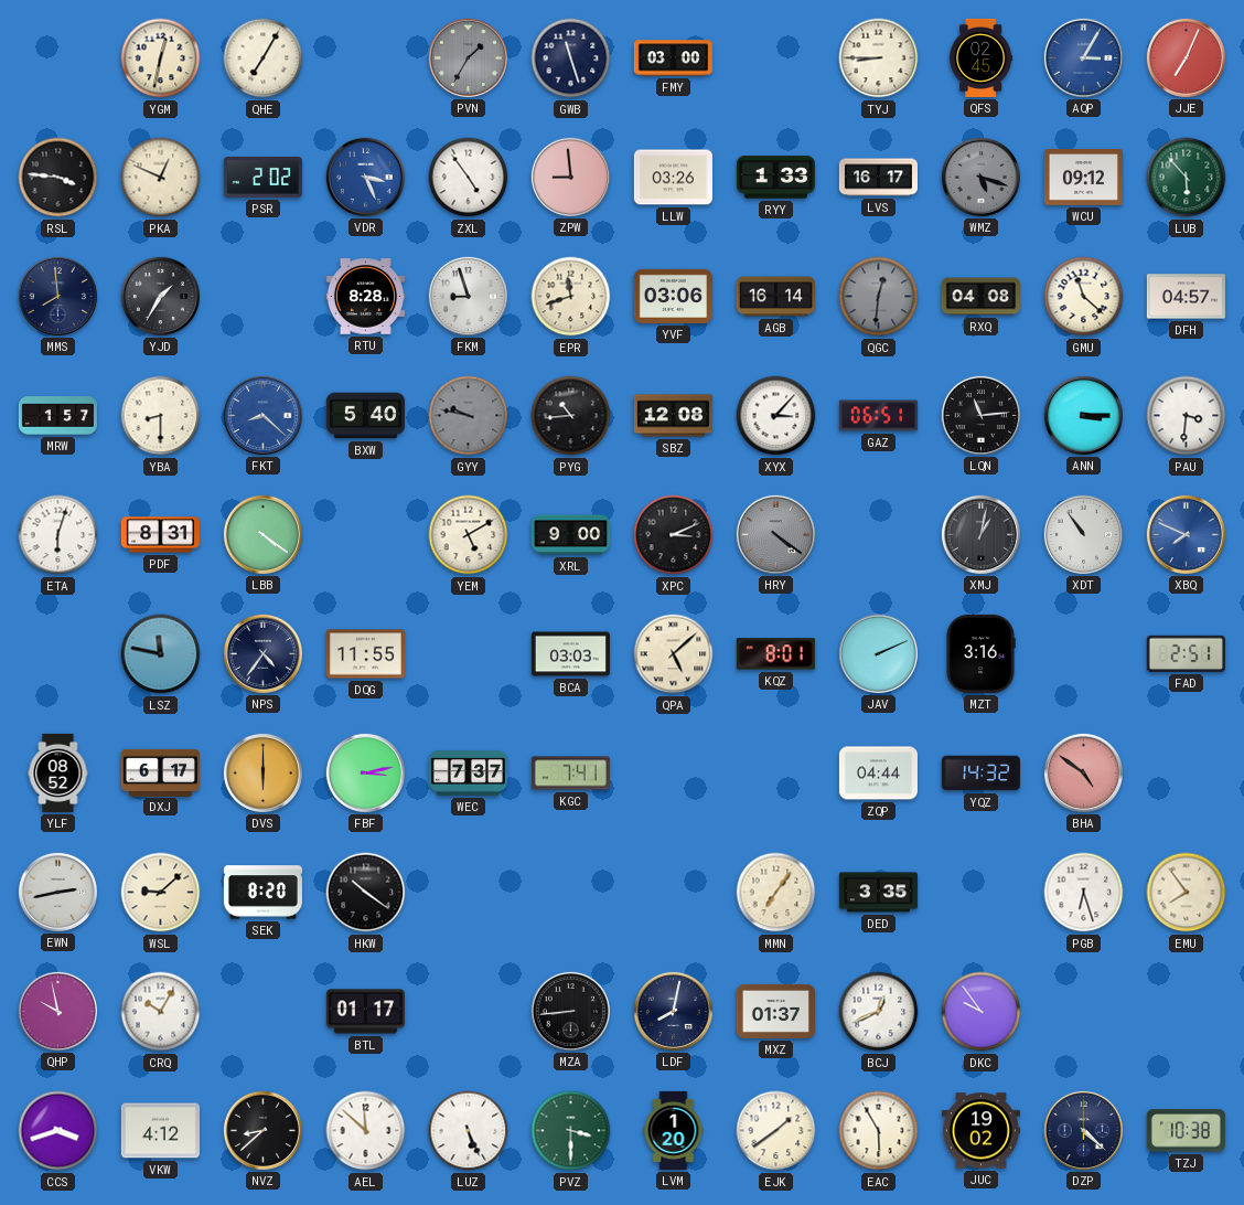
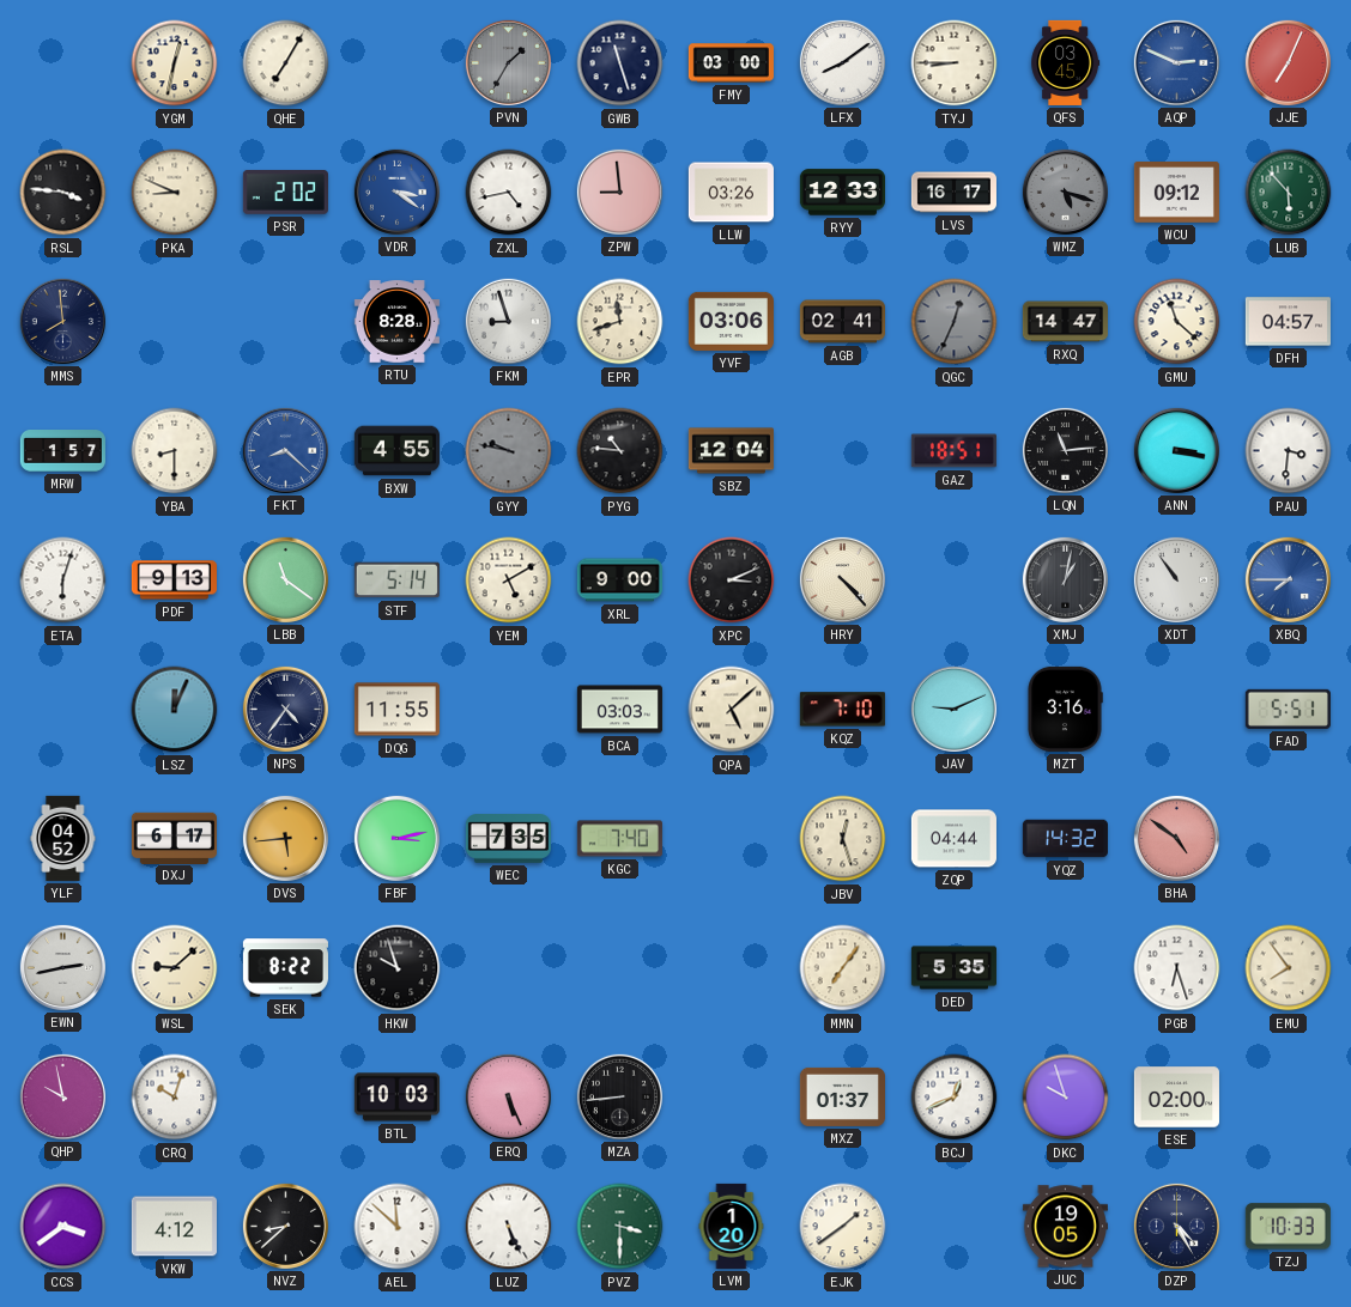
LFX: none -> 8:09
QFS: 02:45 -> 03:45
AQP: 3:05 -> 2:49
PKA: 12:49 -> 8:49
VDR: 3:26 -> 3:21
ZXL: 4:54 -> 4:43
RYY: 1:33 -> 12:33
YJD: 1:35 -> none
AGB: 16:14 -> 02:41
QGC: 12:31 -> 12:34
RXQ: 04:08 -> 14:47
BXW: 5:40 -> 4:55
PYG: 10:44 -> 10:46
SBZ: 12:08 -> 12:04
XYX: 3:07 -> none
GAZ: 06:51 -> 18:51
ANN: 3:15 -> 3:17
PDF: 8:31 -> 9:13
LBB: 4:21 -> 11:21
STF: none -> 5:14
HRY: 4:21 -> 4:23
HRY dial: grey -> cream
XBQ: 7:49 -> 7:45
LSZ: 11:47 -> 12:04
KQZ: 8:01 -> 7:10
JAV: 2:11 -> 9:11
FAD: 2:51 -> 5:51
YLF: 08:52 -> 04:52
DVS: 6:00 -> 5:44
WEC: 7:37 -> 7:35
KGC: 7:41 -> 7:40
JBV: none -> 12:27
SEK: 8:20 -> 8:22
HKW: 10:21 -> 9:57
DED: 3:35 -> 5:35
CRQ: 10:05 -> 10:03
BTL: 01:17 -> 10:03
ERQ: none -> 5:26
LDF: 8:02 -> none
DKC: 9:54 -> 9:57
ESE: none -> 02:00
CCS: 3:42 -> 3:39
EAC: 5:55 -> none
JUC: 19:02 -> 19:05
DZP: 4:22 -> 4:25
TZJ: 10:38 -> 10:33
